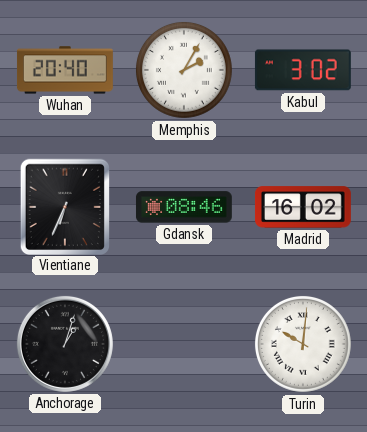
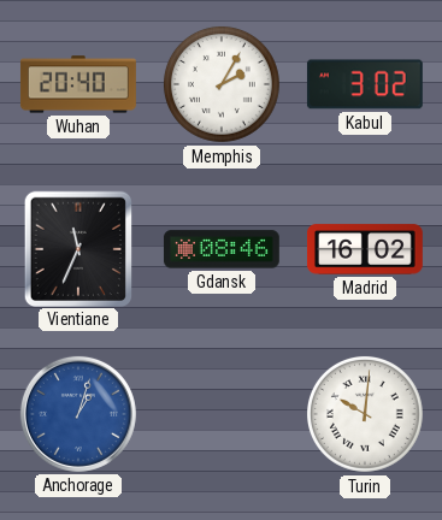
Vientiane: 6:34 -> 11:34
Anchorage dial: black -> blue
